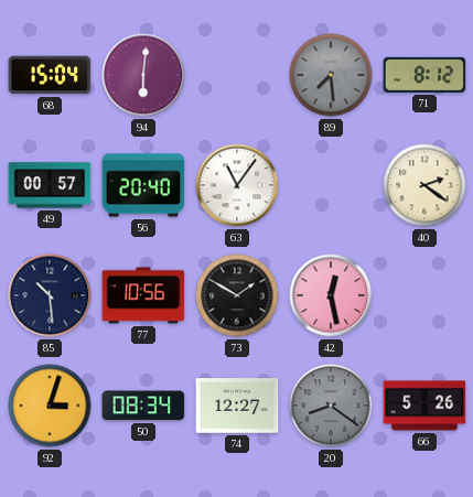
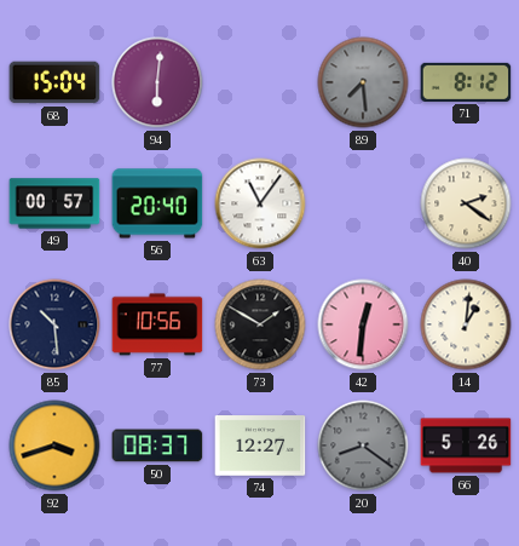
42: 12:28 -> 12:31
14: none -> 1:01
92: 3:03 -> 3:42
50: 08:34 -> 08:37
